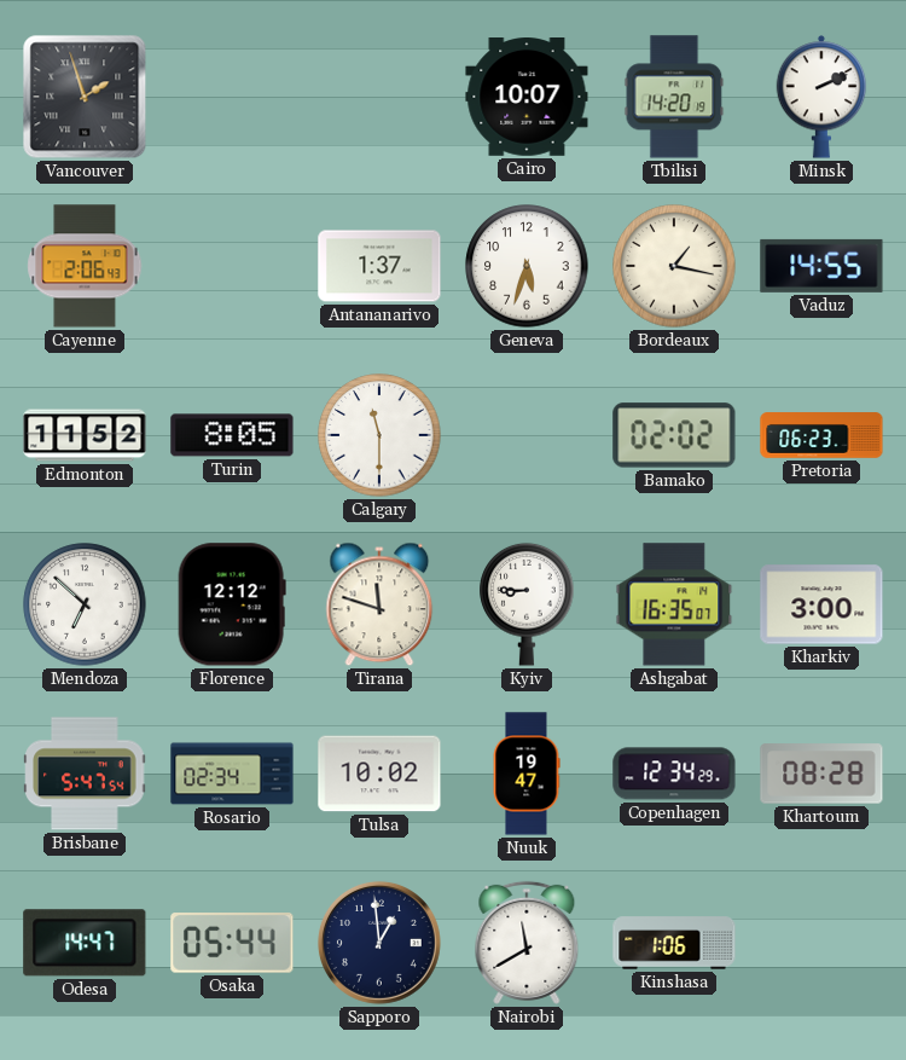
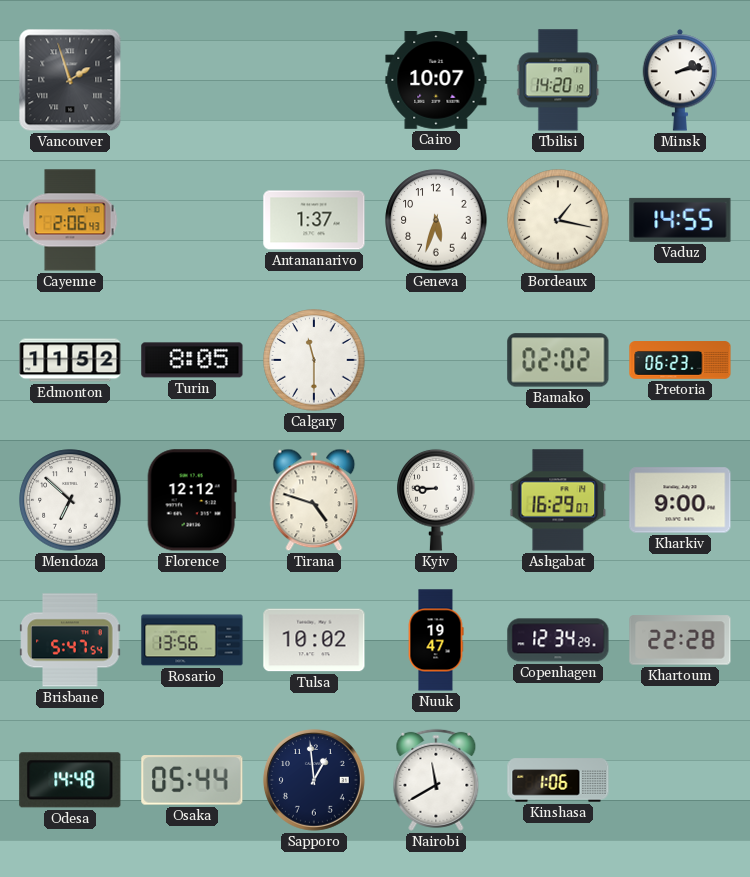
Minsk: 2:11 -> 2:13
Tirana: 11:48 -> 4:48
Ashgabat: 16:35 -> 16:29
Kharkiv: 3:00 -> 9:00
Rosario: 02:34 -> 13:56
Khartoum: 08:28 -> 22:28
Odesa: 14:47 -> 14:48
